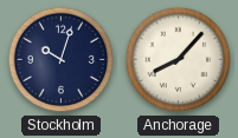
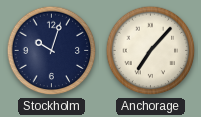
Anchorage: 8:07 -> 7:07
